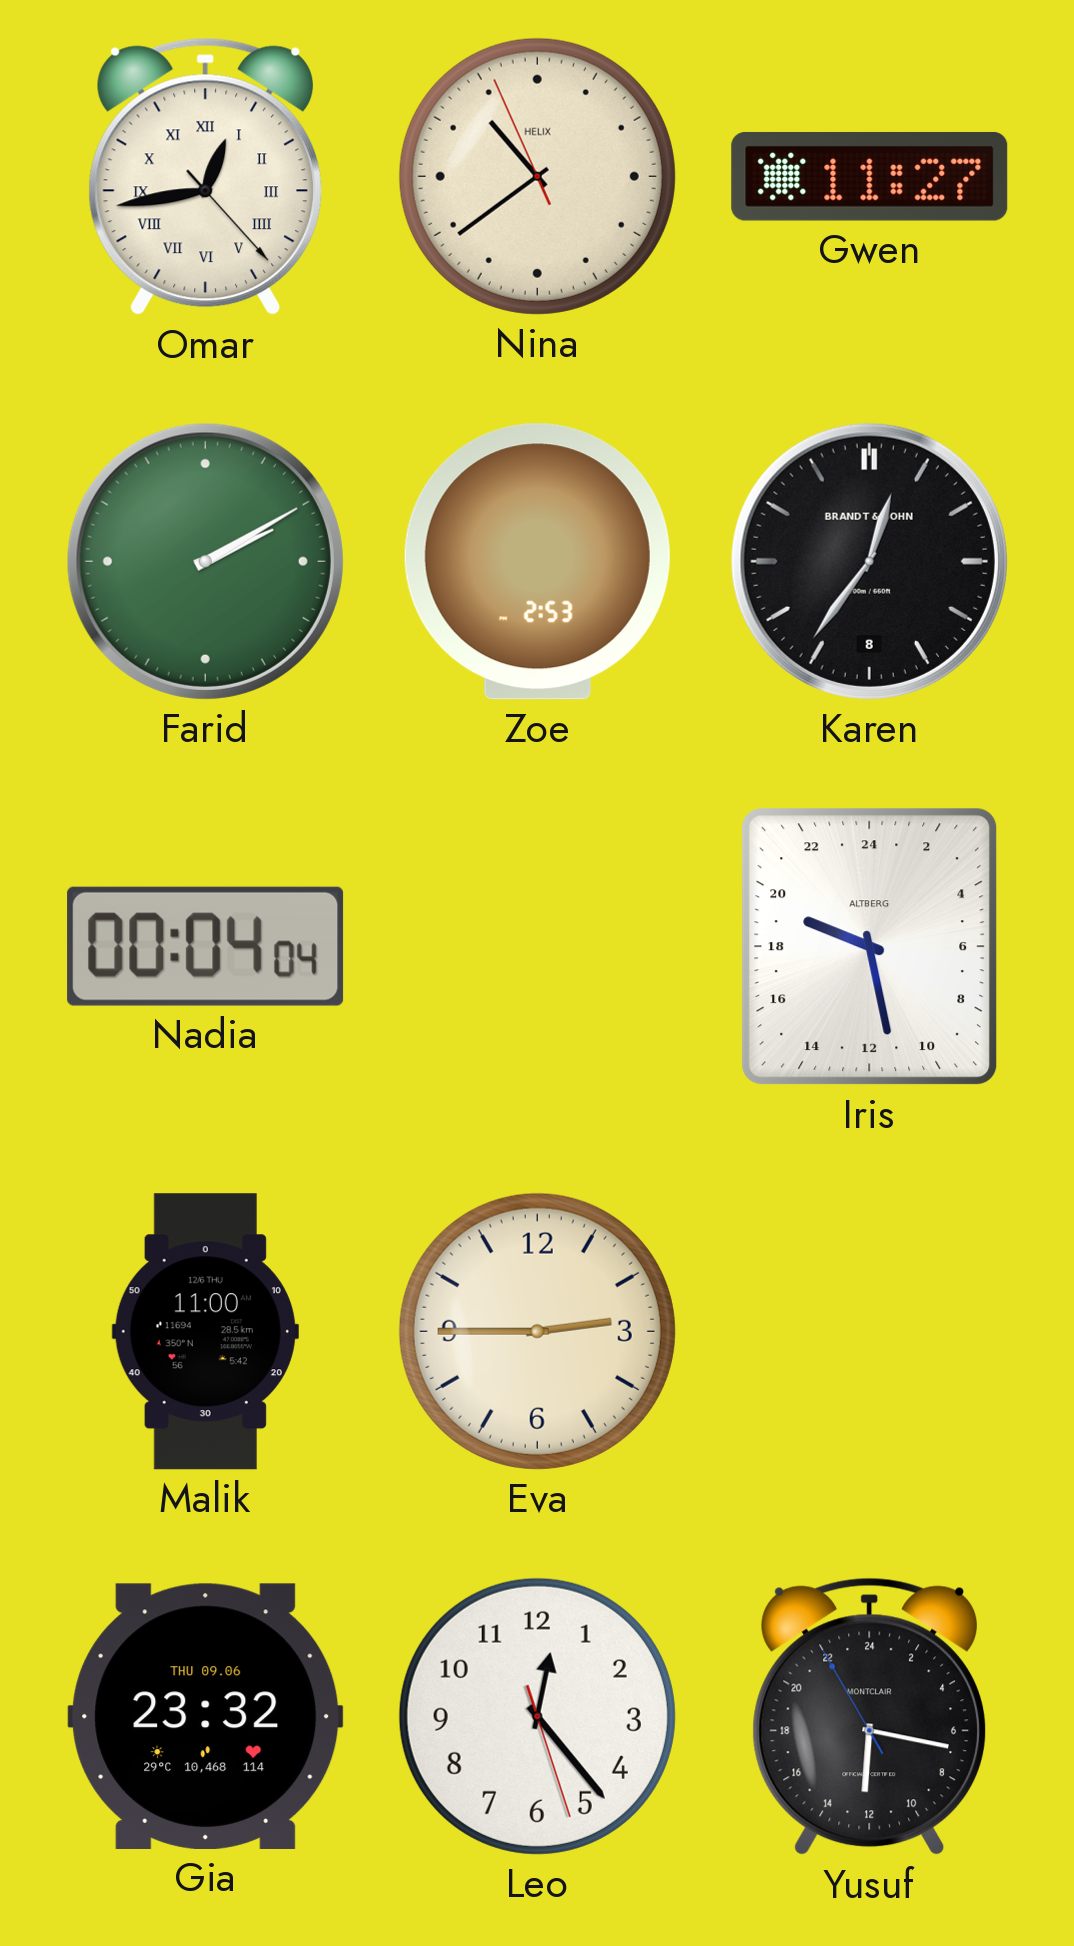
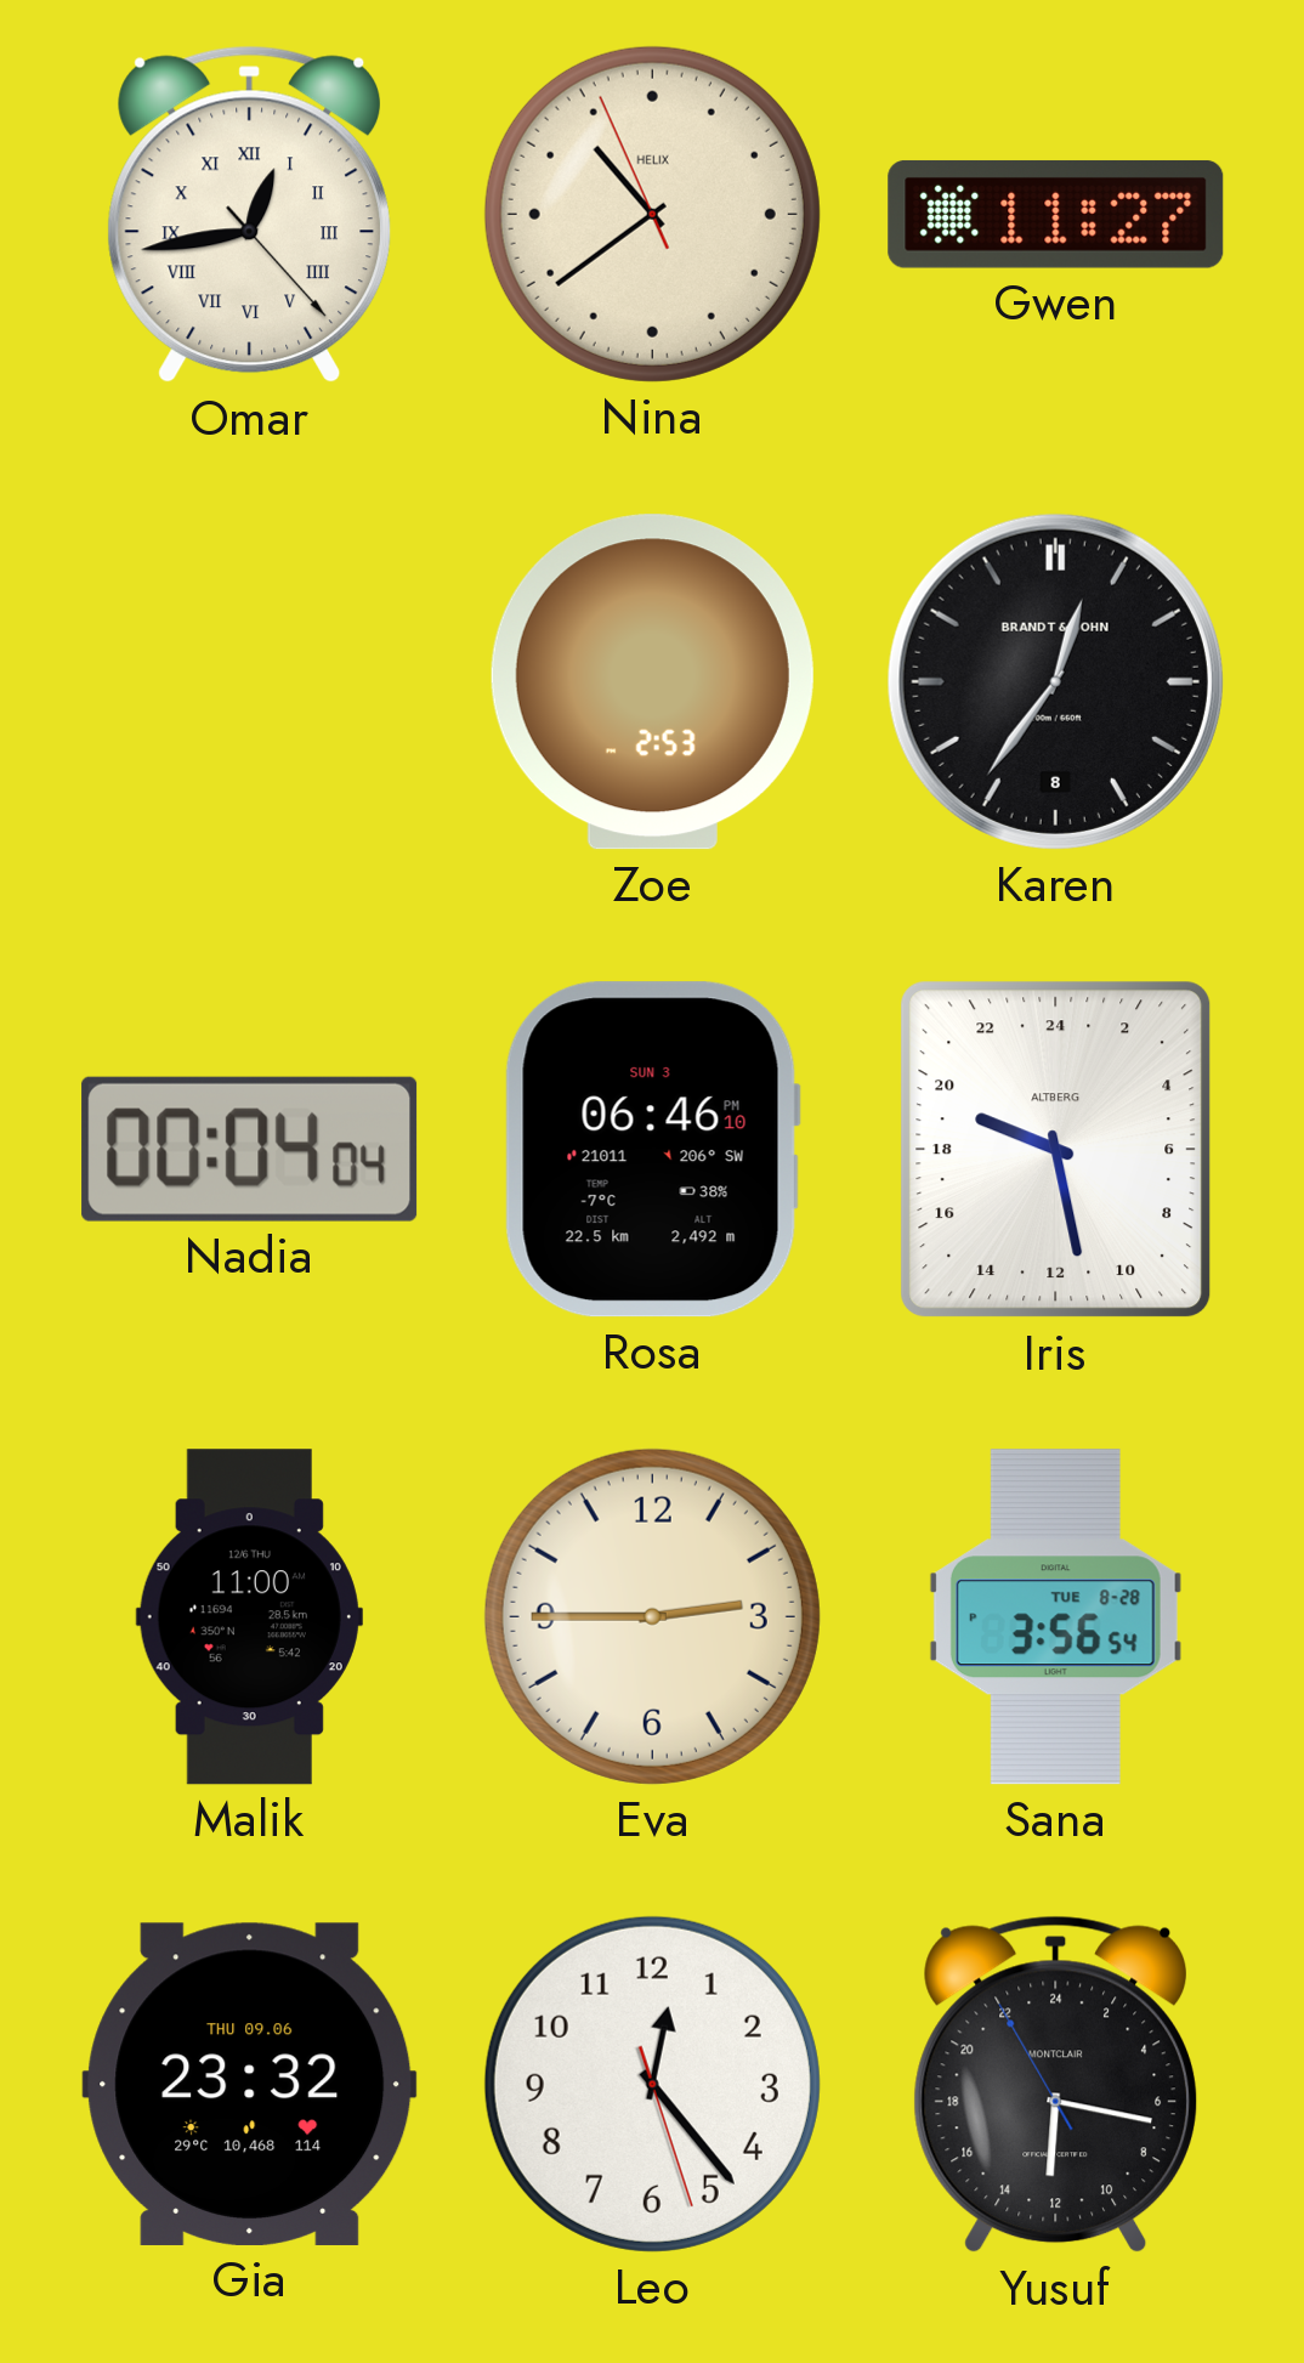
Farid: 2:10 -> none
Rosa: none -> 06:46
Sana: none -> 3:56
